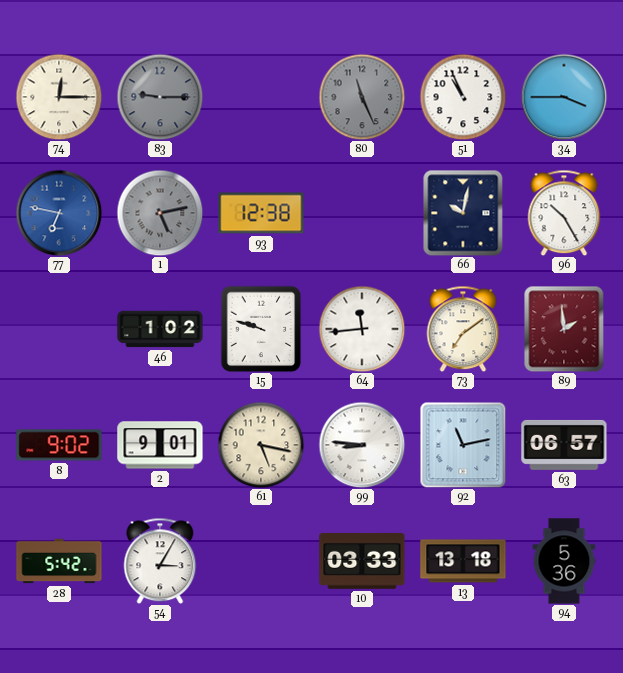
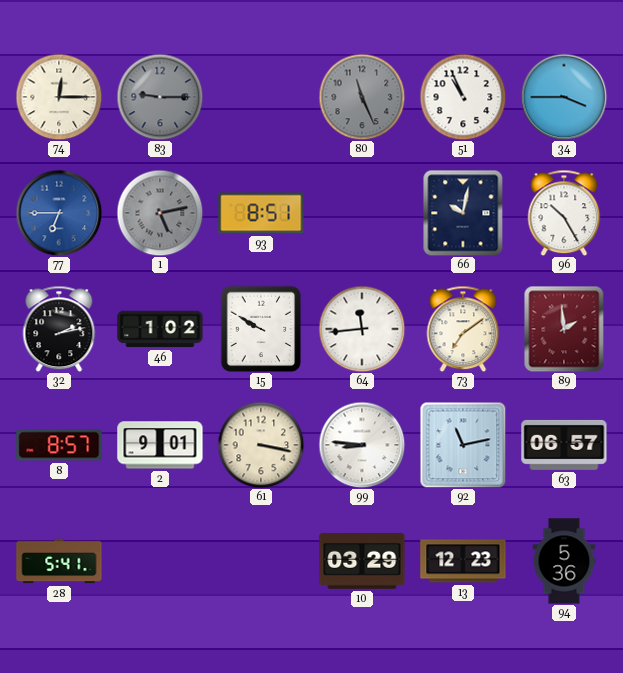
77: 6:47 -> 6:45
93: 12:38 -> 8:51
32: none -> 2:13
15: 9:48 -> 9:50
8: 9:02 -> 8:57
61: 5:17 -> 3:17
28: 5:42 -> 5:41
54: 3:05 -> none
10: 03:33 -> 03:29
13: 13:18 -> 12:23
